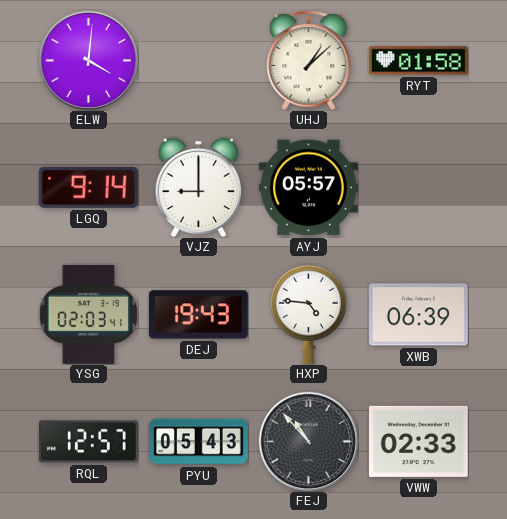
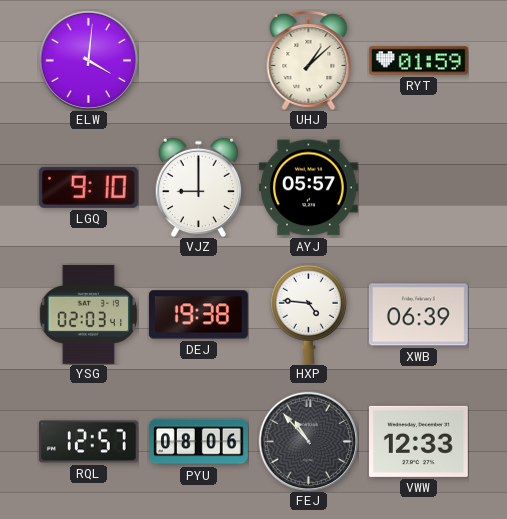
RYT: 01:58 -> 01:59
LGQ: 9:14 -> 9:10
DEJ: 19:43 -> 19:38
PYU: 05:43 -> 08:06
VWW: 02:33 -> 12:33
